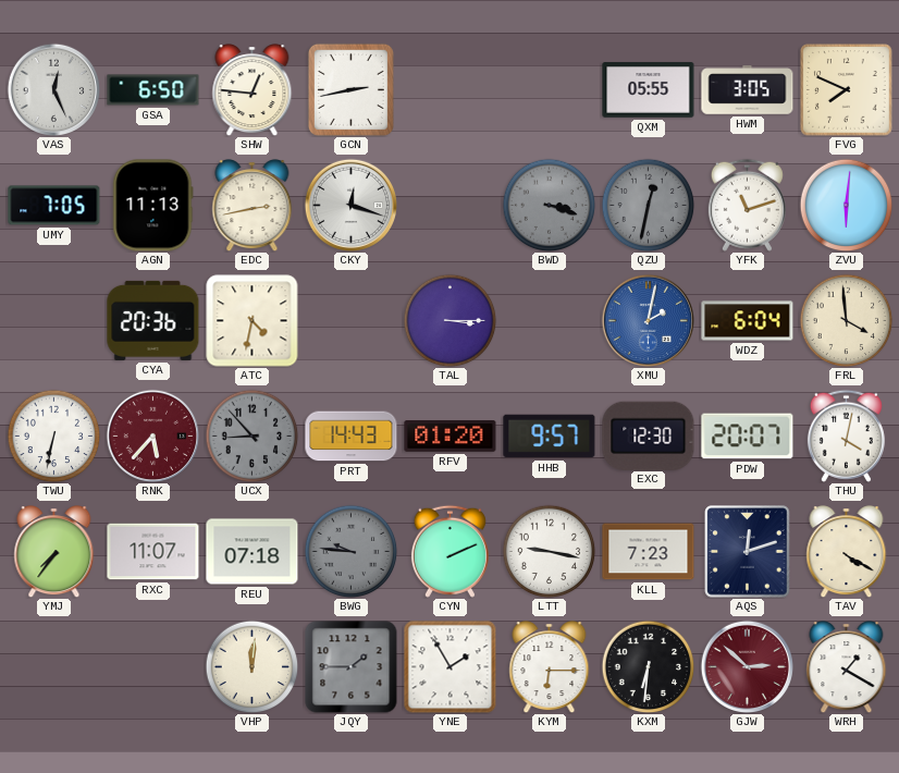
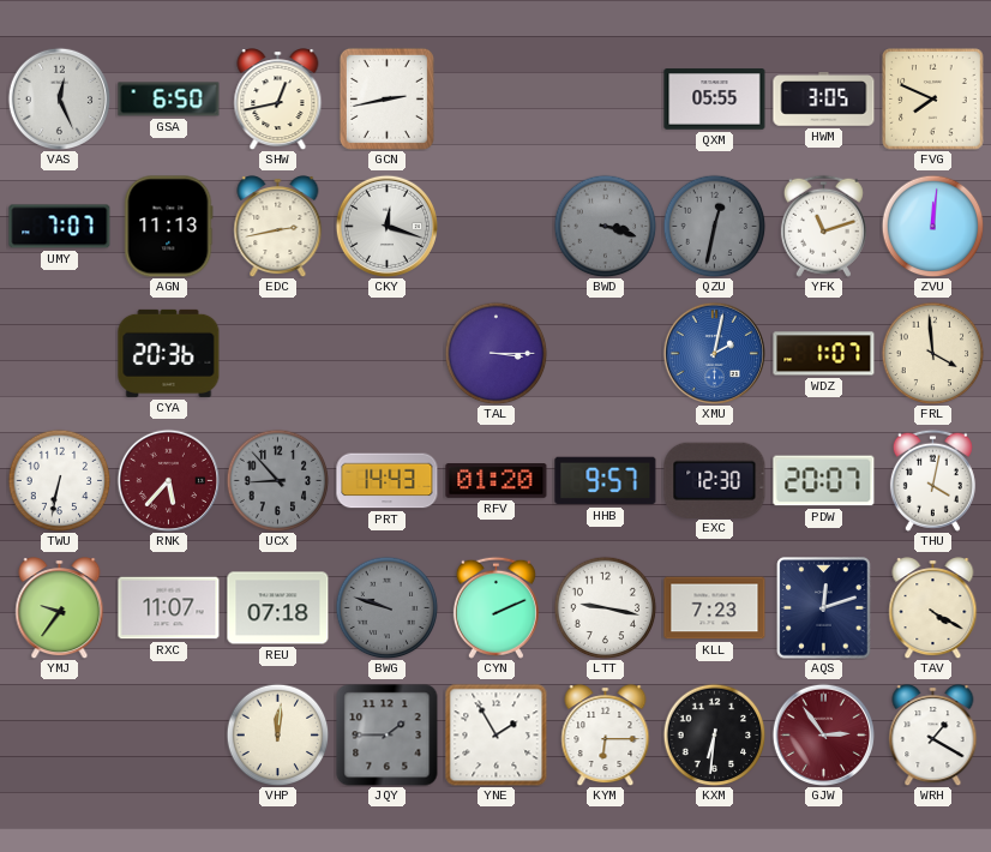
SHW: 12:46 -> 12:43
UMY: 7:05 -> 7:07
ZVU: 6:01 -> 12:01
ATC: 4:32 -> none
WDZ: 6:04 -> 1:07
YMJ: 7:36 -> 9:36
BWG: 9:46 -> 9:48
GJW: 2:52 -> 2:54
